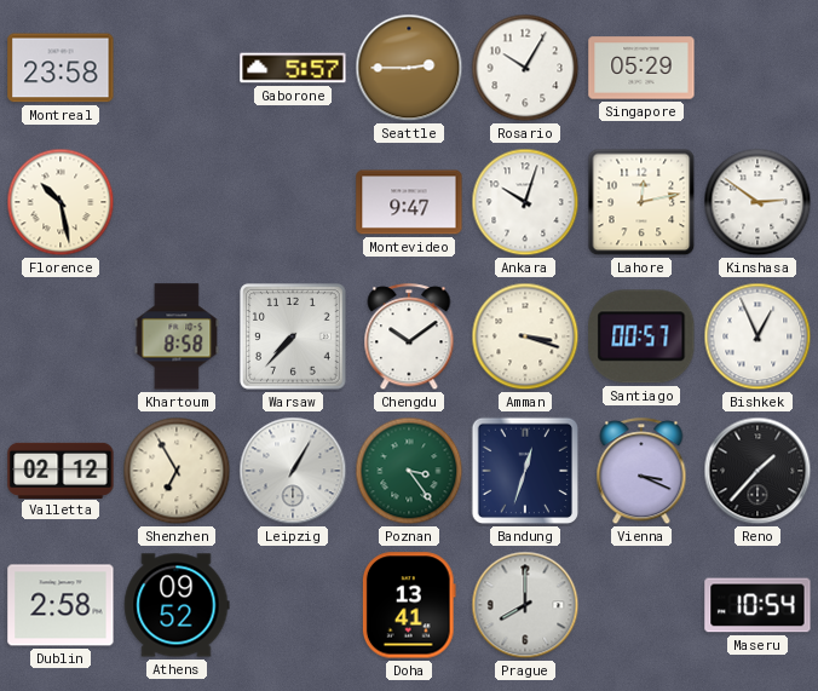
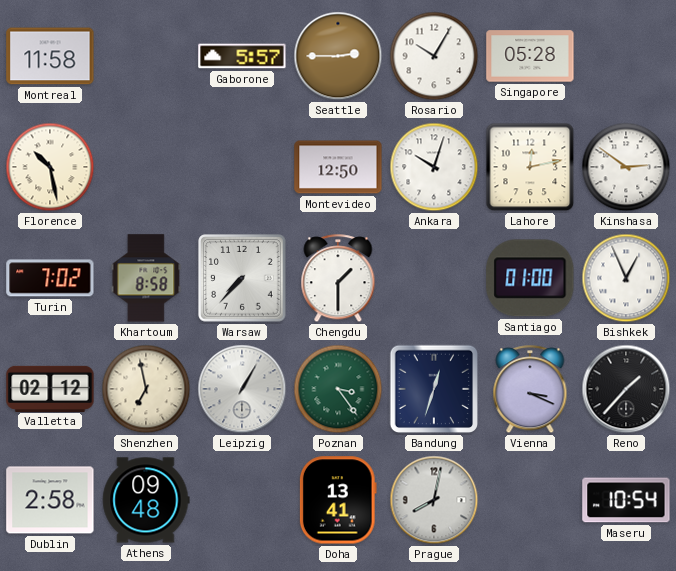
Montreal: 23:58 -> 11:58
Singapore: 05:29 -> 05:28
Montevideo: 9:47 -> 12:50
Turin: none -> 7:02
Chengdu: 10:09 -> 1:30
Amman: 3:18 -> none
Santiago: 00:57 -> 01:00
Shenzhen: 6:55 -> 6:58
Athens: 09:52 -> 09:48
Prague: 8:00 -> 8:02
